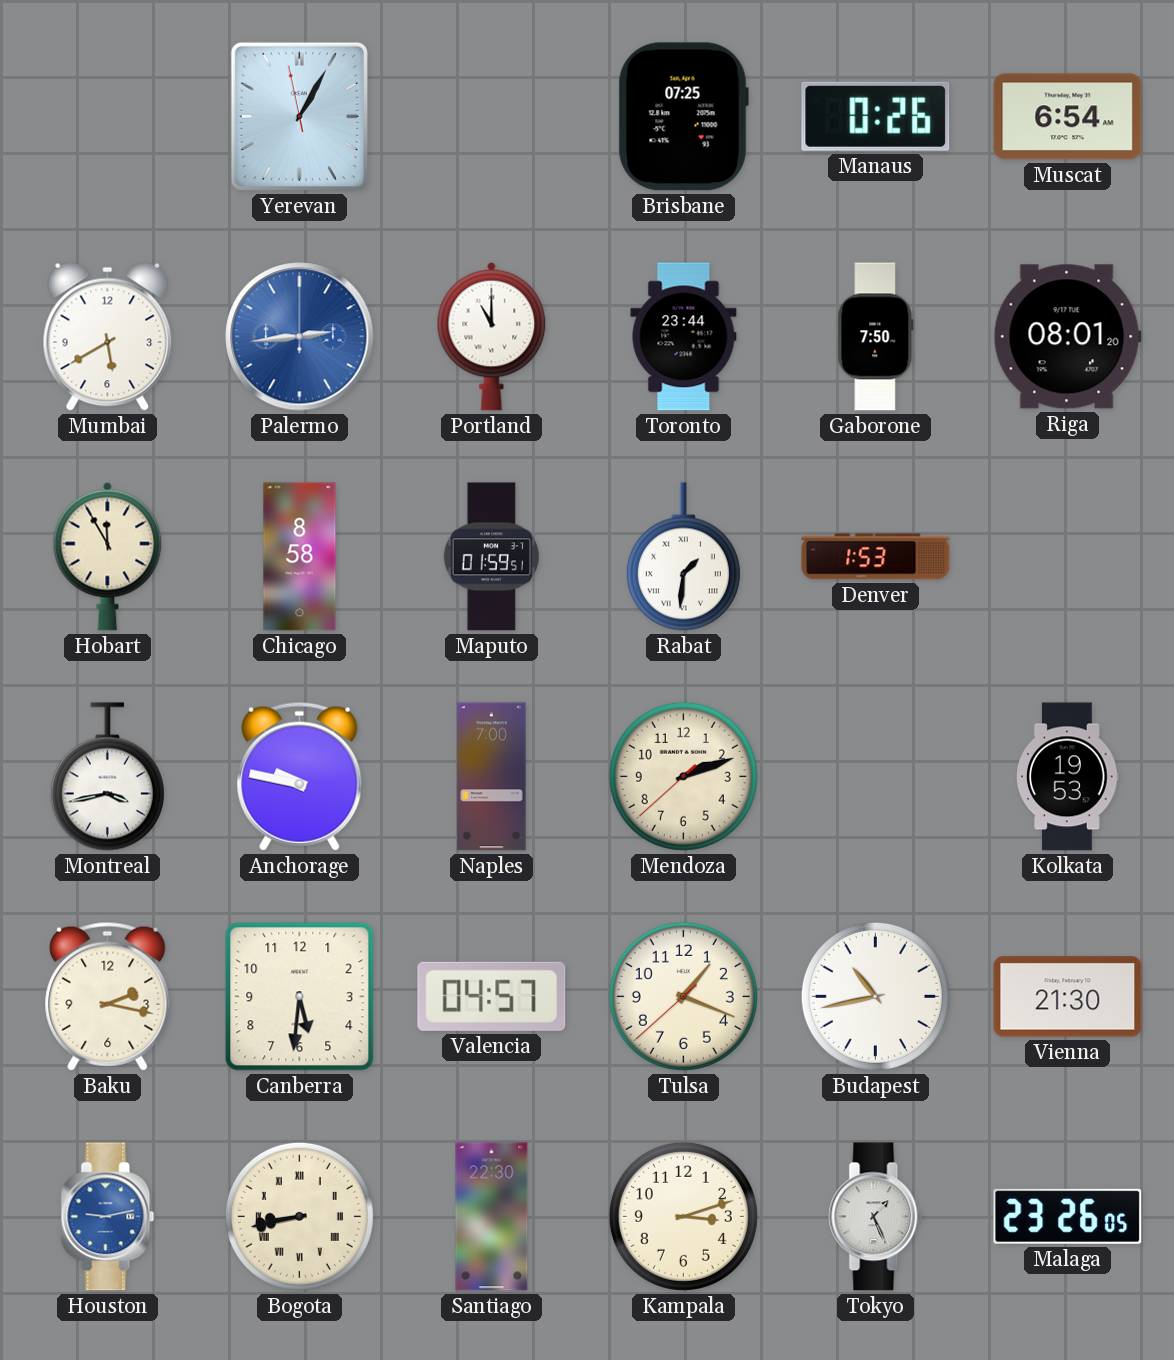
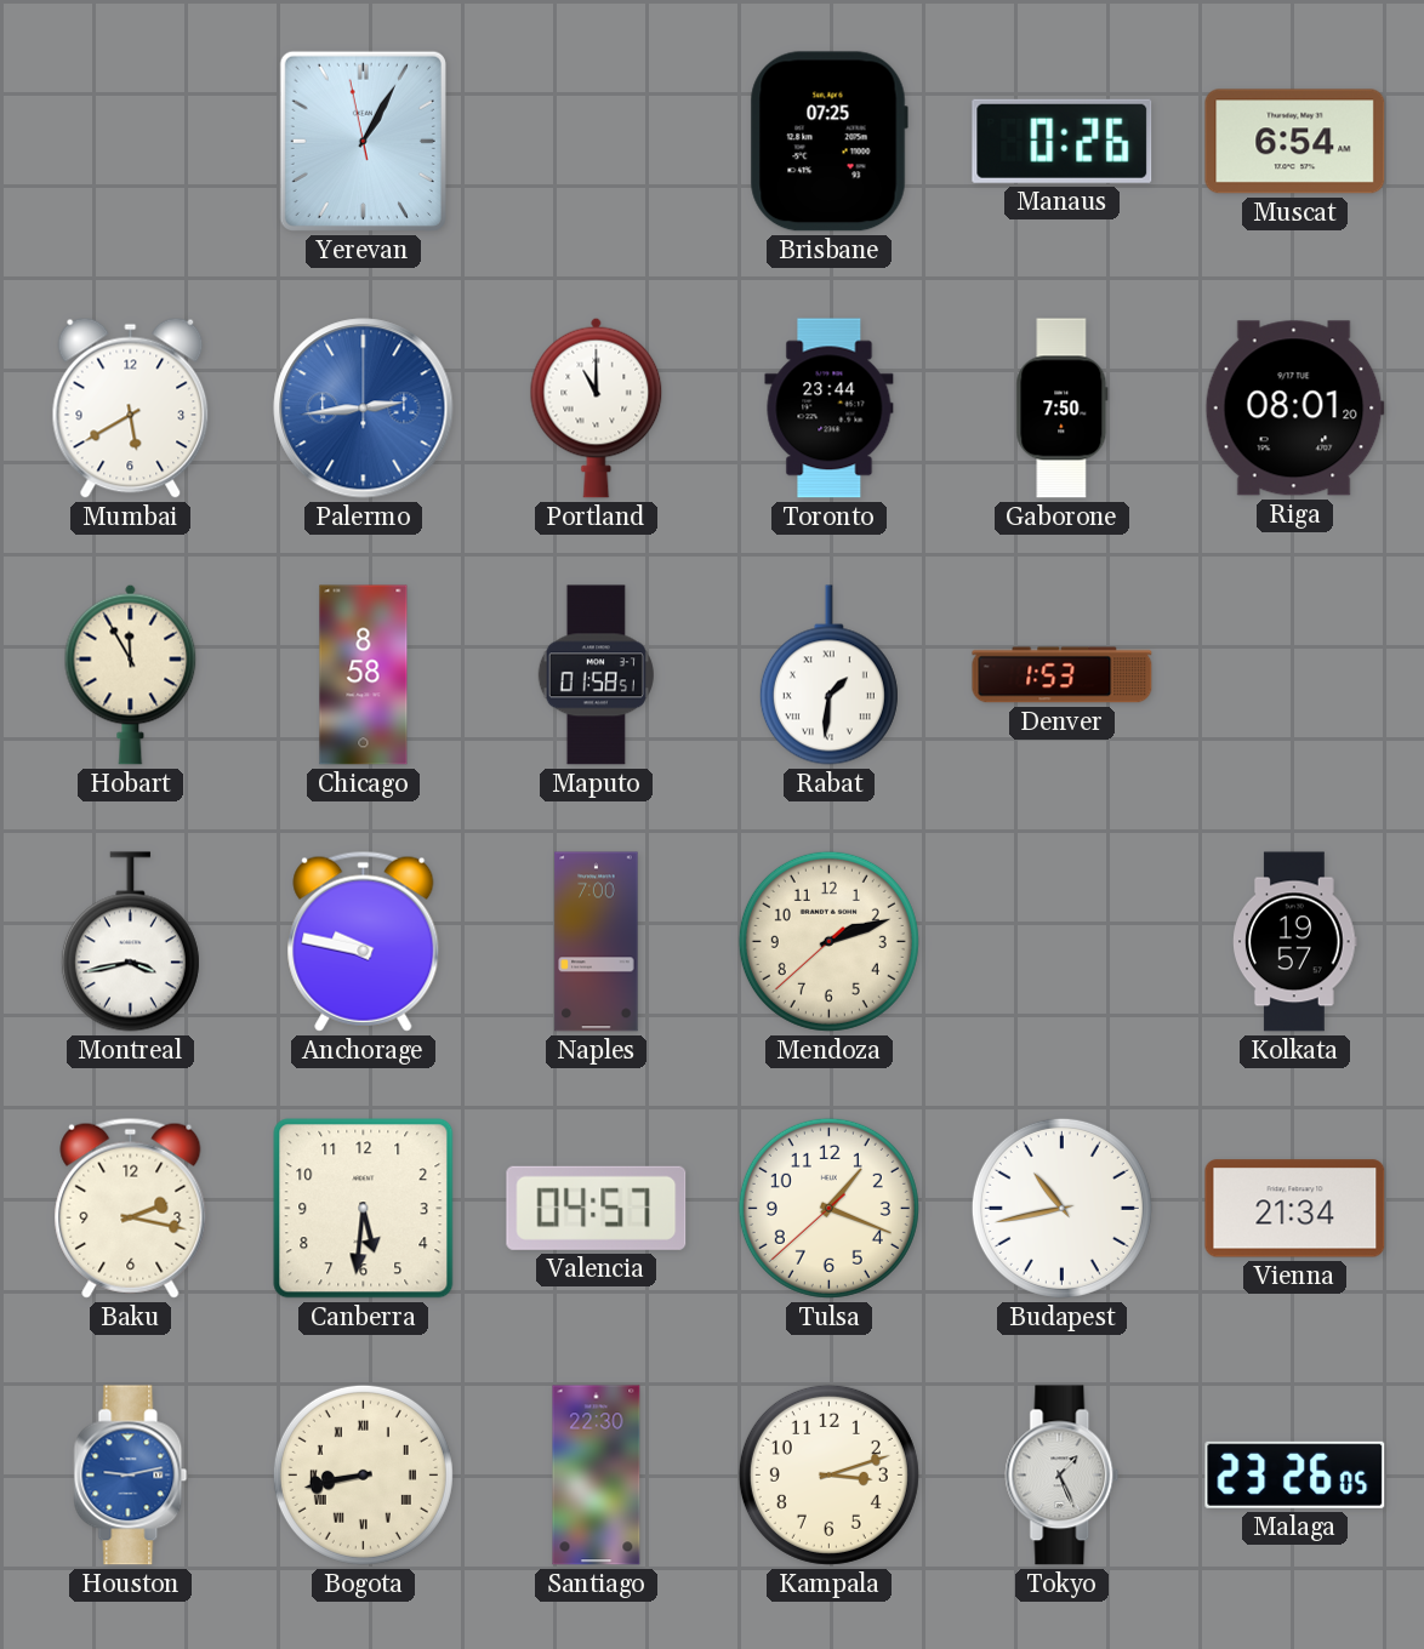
Maputo: 01:59 -> 01:58
Kolkata: 19:53 -> 19:57
Vienna: 21:30 -> 21:34
